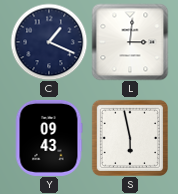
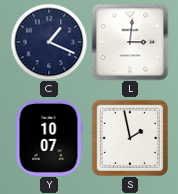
Y: 09:43 -> 10:07
S: 5:58 -> 1:58
